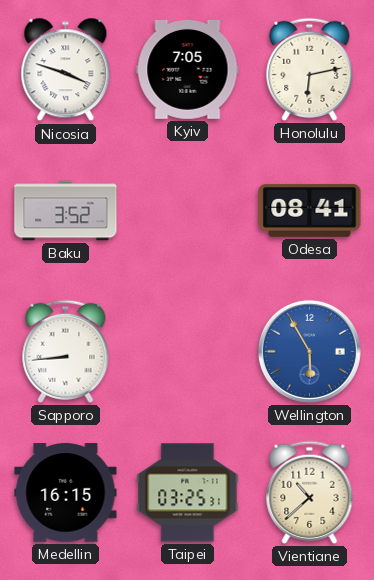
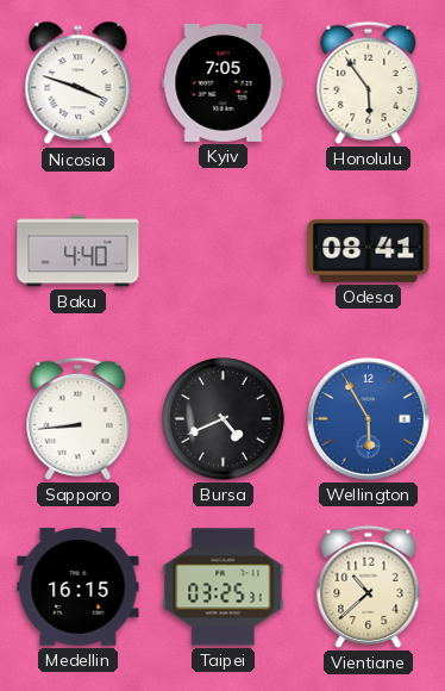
Honolulu: 6:13 -> 5:54
Baku: 3:52 -> 4:40
Bursa: none -> 4:41
